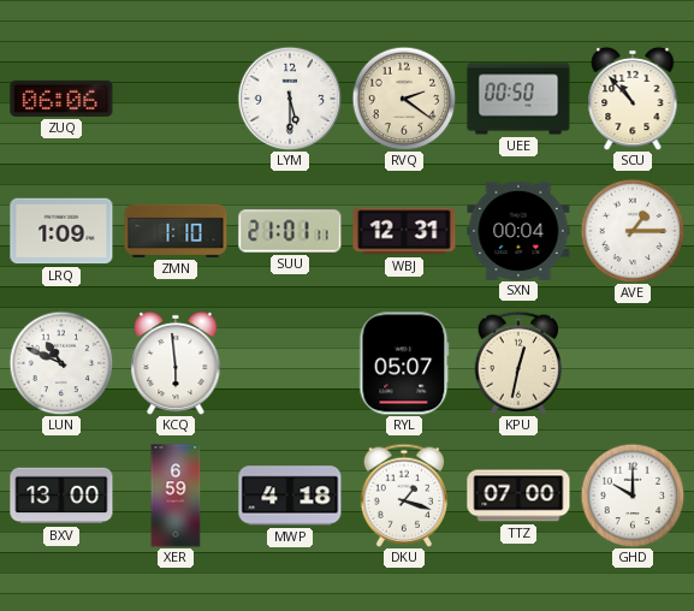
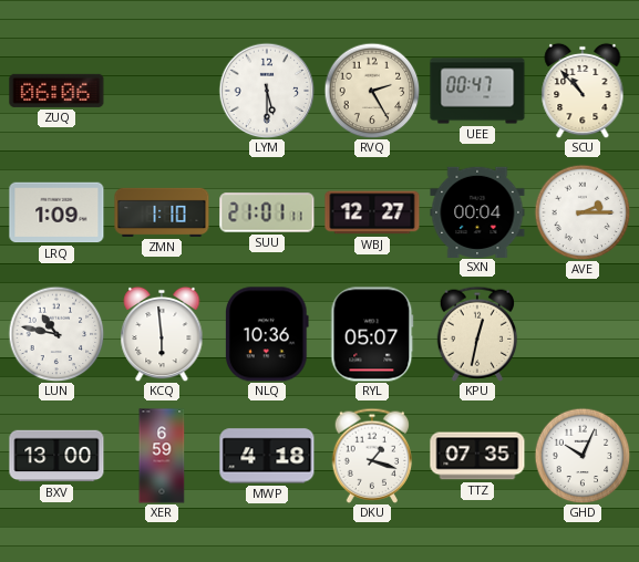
RVQ: 2:21 -> 2:25
UEE: 00:50 -> 00:47
WBJ: 12:31 -> 12:27
AVE: 1:15 -> 2:15
LUN: 10:49 -> 10:47
NLQ: none -> 10:36
TTZ: 07:00 -> 07:35
GHD: 10:00 -> 10:04
